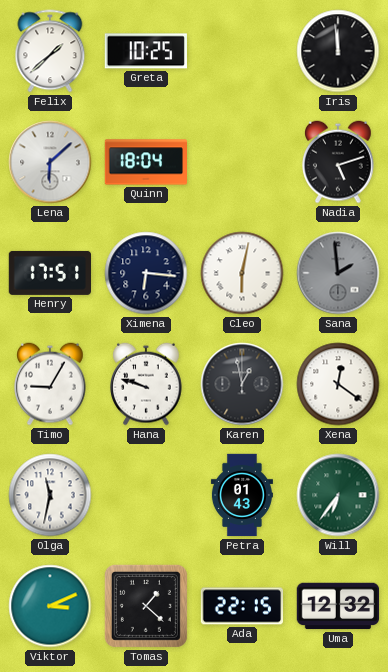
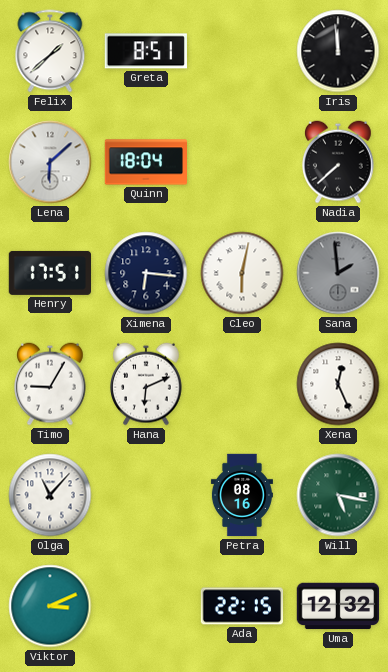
Greta: 10:25 -> 8:51
Nadia: 5:12 -> 7:38
Hana: 9:48 -> 6:11
Karen: 12:58 -> none
Xena: 12:21 -> 12:26
Olga: 11:32 -> 11:07
Petra: 01:43 -> 08:16
Will: 6:36 -> 5:17
Tomas: 1:22 -> none
